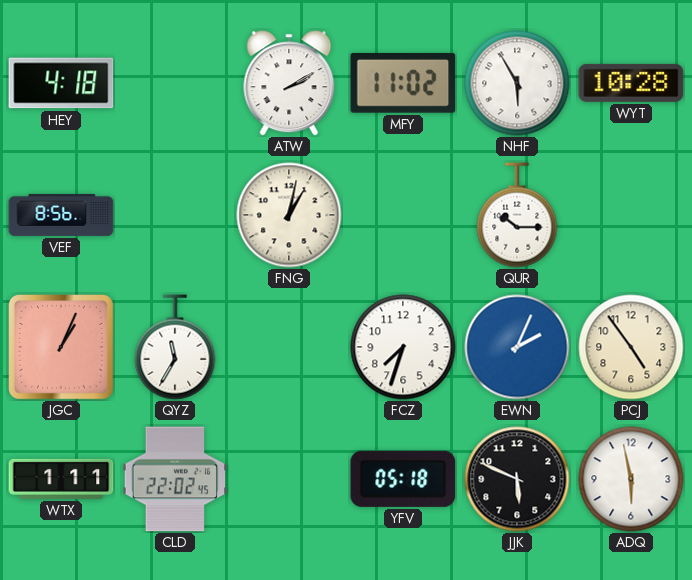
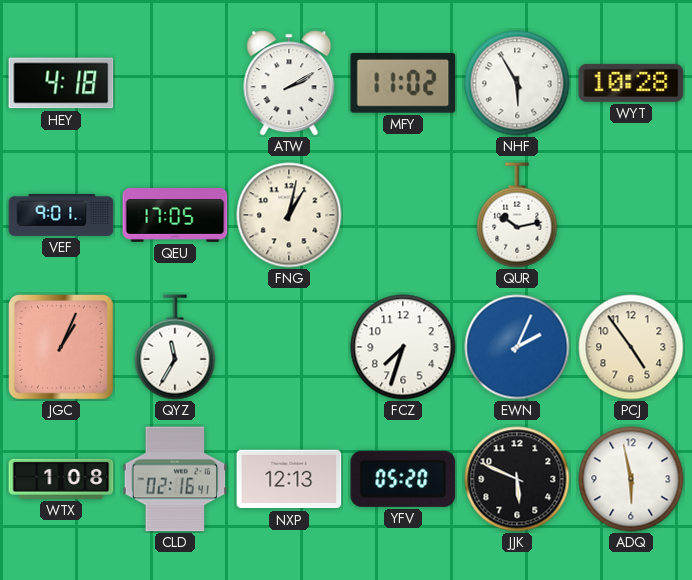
VEF: 8:56 -> 9:01
QEU: none -> 17:05
QUR: 10:15 -> 10:13
WTX: 1:11 -> 1:08
CLD: 22:02 -> 02:16
NXP: none -> 12:13
YFV: 05:18 -> 05:20
